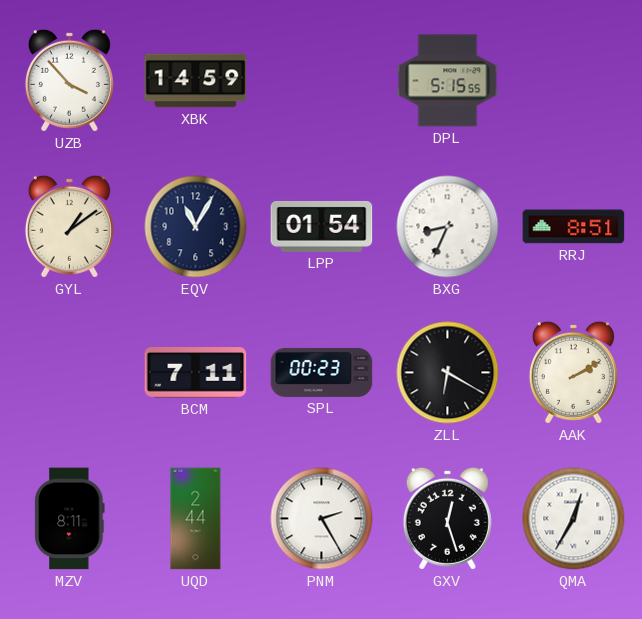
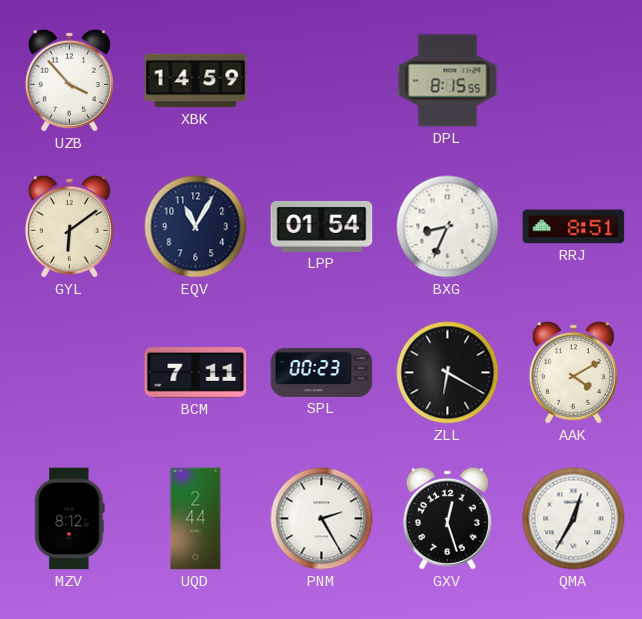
DPL: 5:15 -> 8:15
GYL: 1:09 -> 6:09
AAK: 2:10 -> 4:10
MZV: 8:11 -> 8:12
